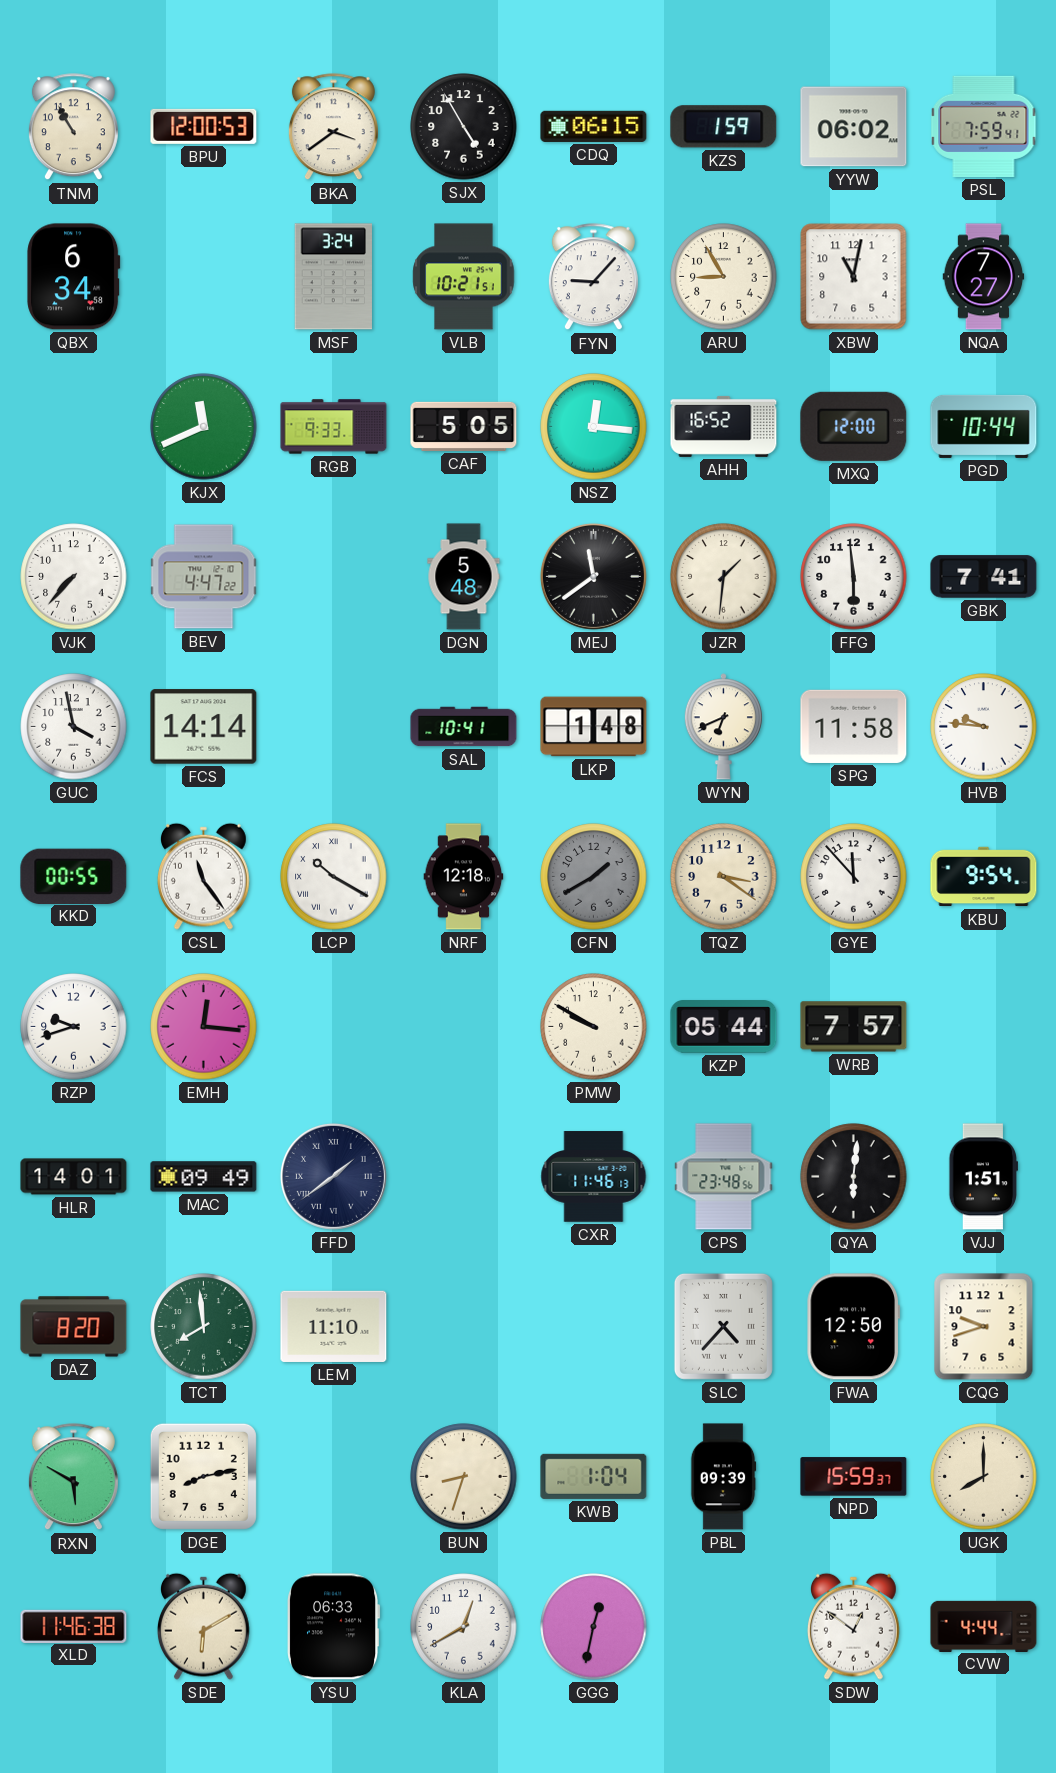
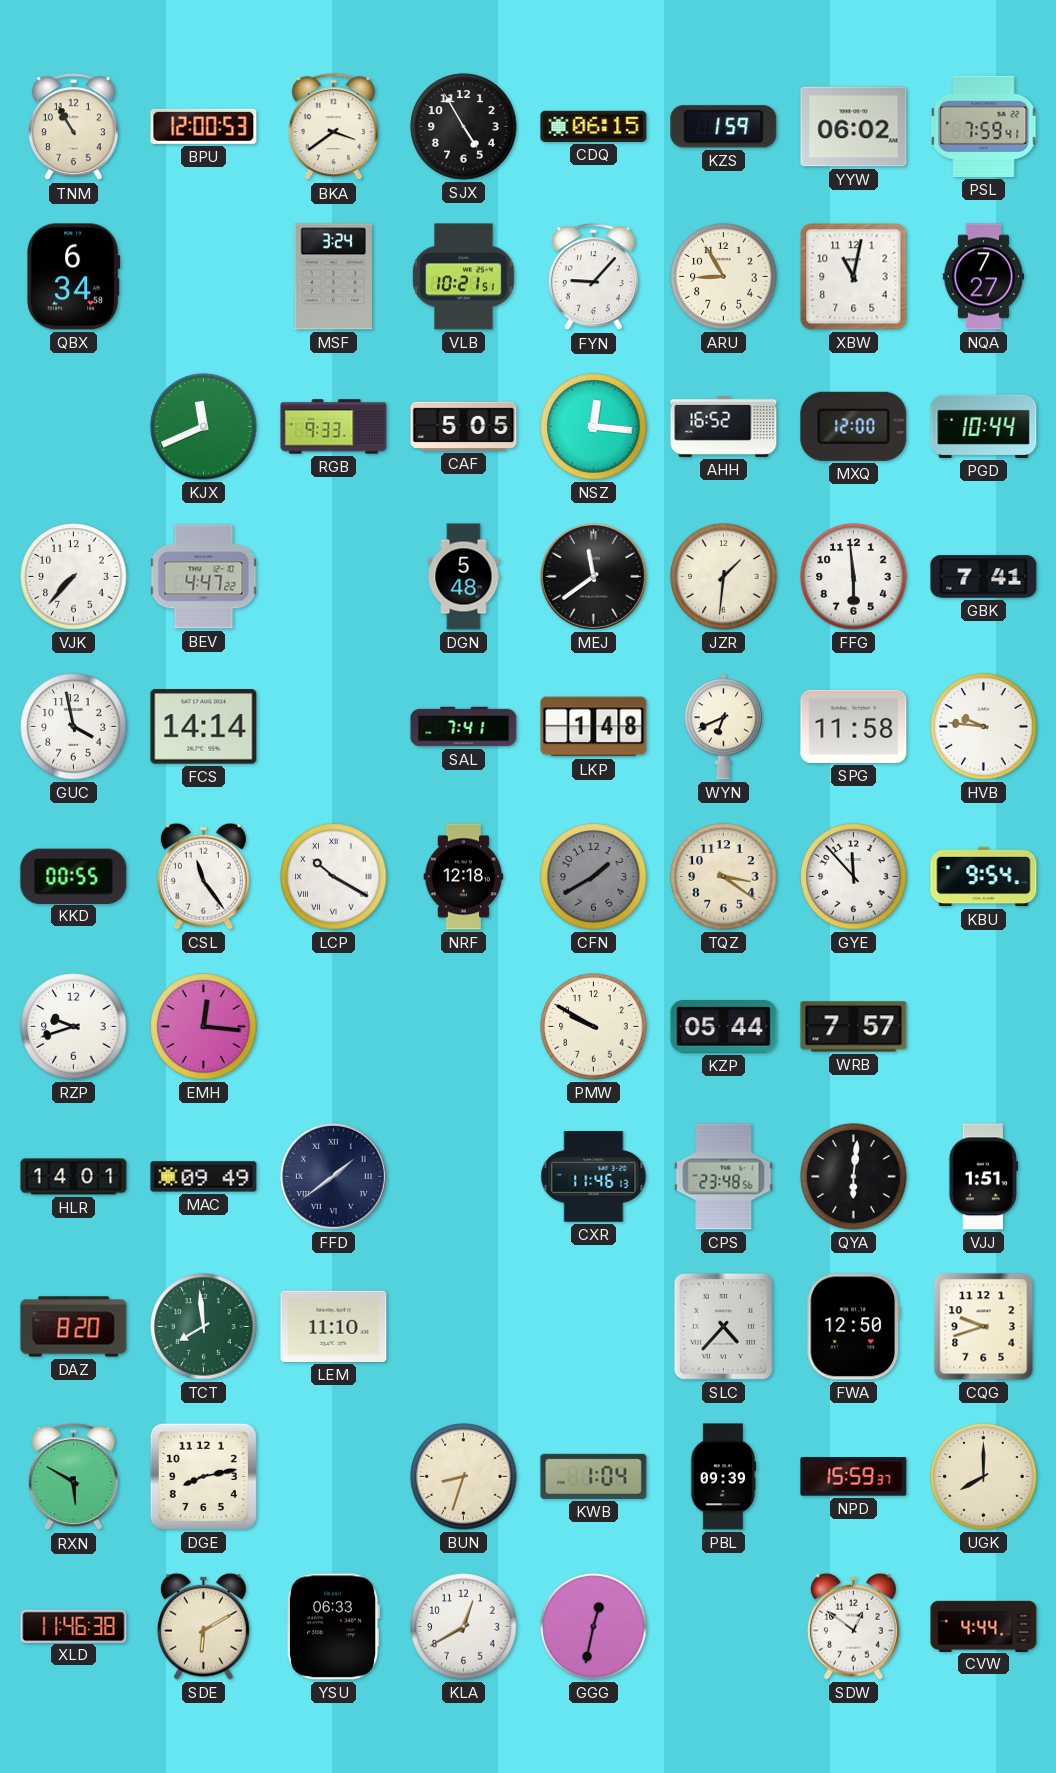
SAL: 10:41 -> 7:41
